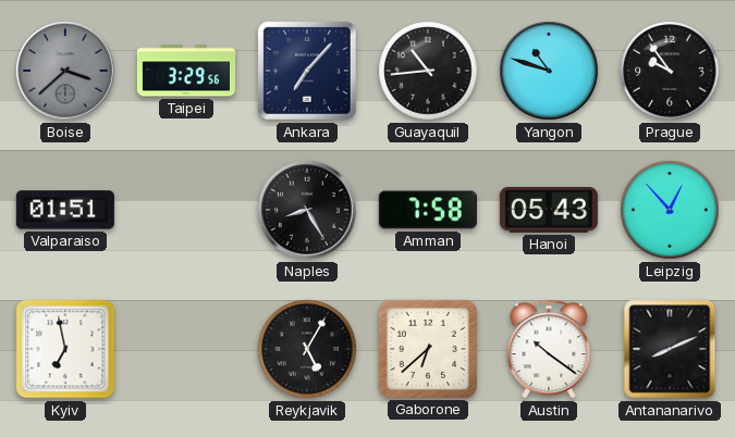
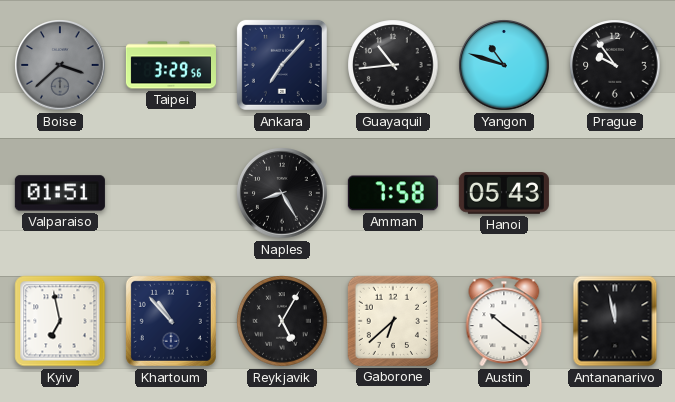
Leipzig: 12:53 -> none
Khartoum: none -> 10:53
Antananarivo: 8:11 -> 11:58
